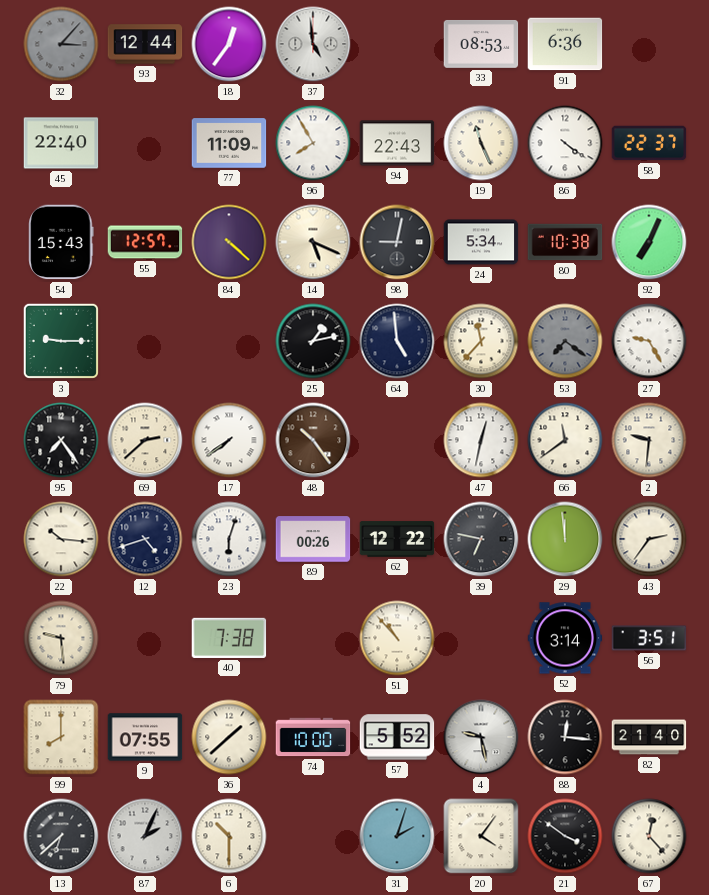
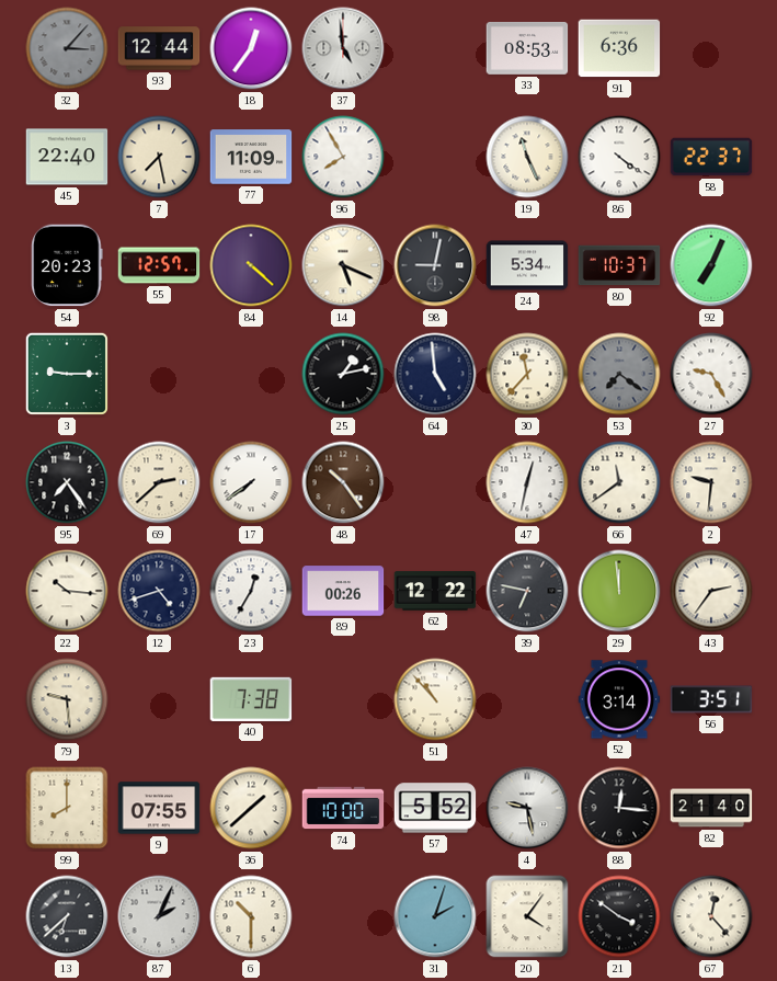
7: none -> 7:28
94: 22:43 -> none
54: 15:43 -> 20:23
80: 10:38 -> 10:37
23: 6:03 -> 12:35
